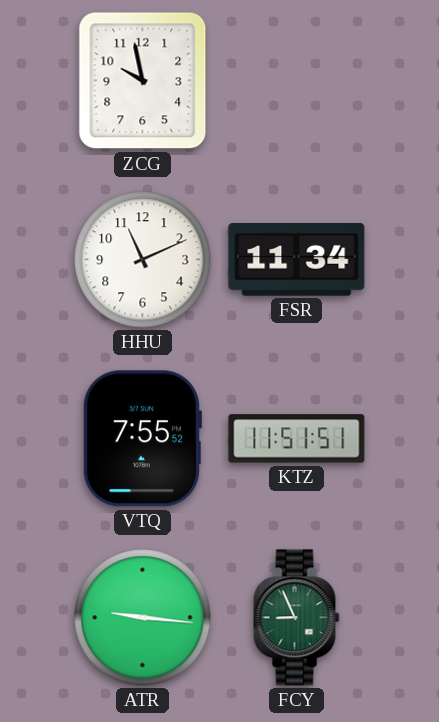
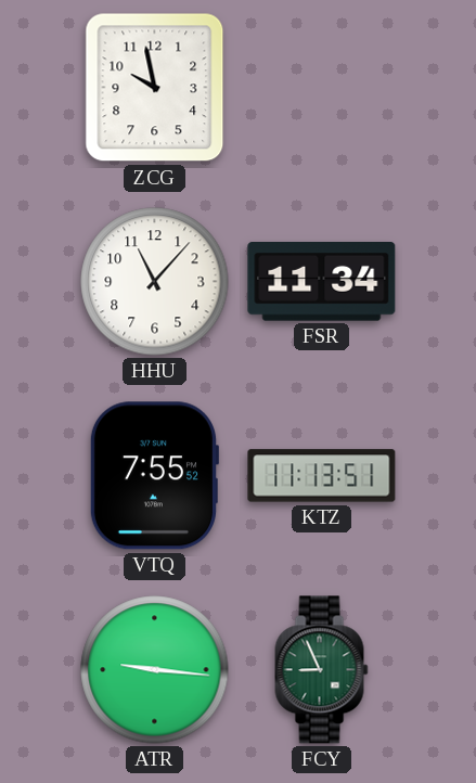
HHU: 11:11 -> 11:07
KTZ: 11:51 -> 11:13
